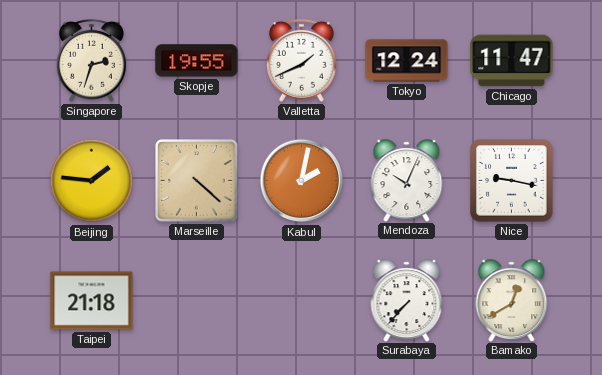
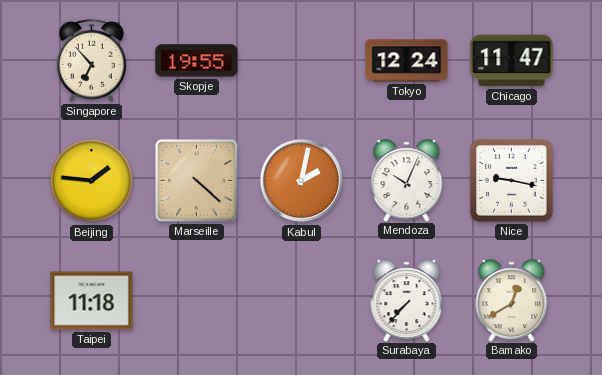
Singapore: 2:33 -> 6:53
Valletta: 1:41 -> none
Taipei: 21:18 -> 11:18
